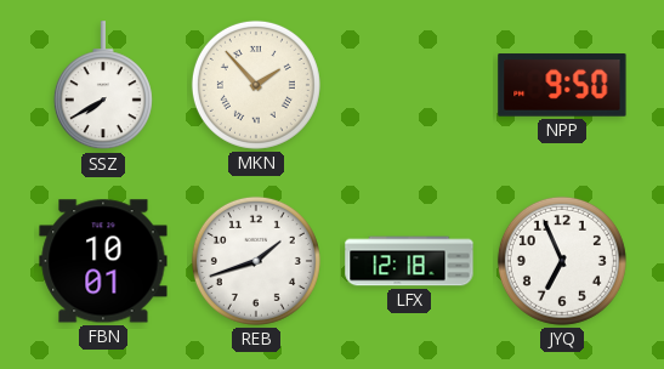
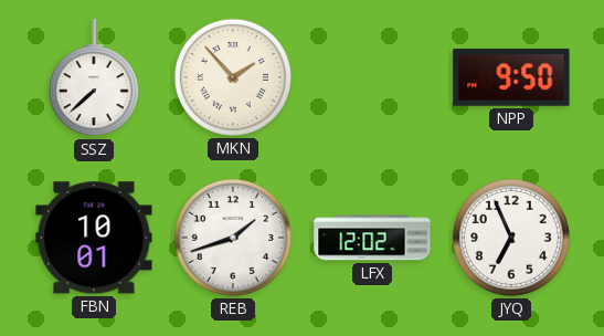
SSZ: 7:40 -> 7:38
LFX: 12:18 -> 12:02
